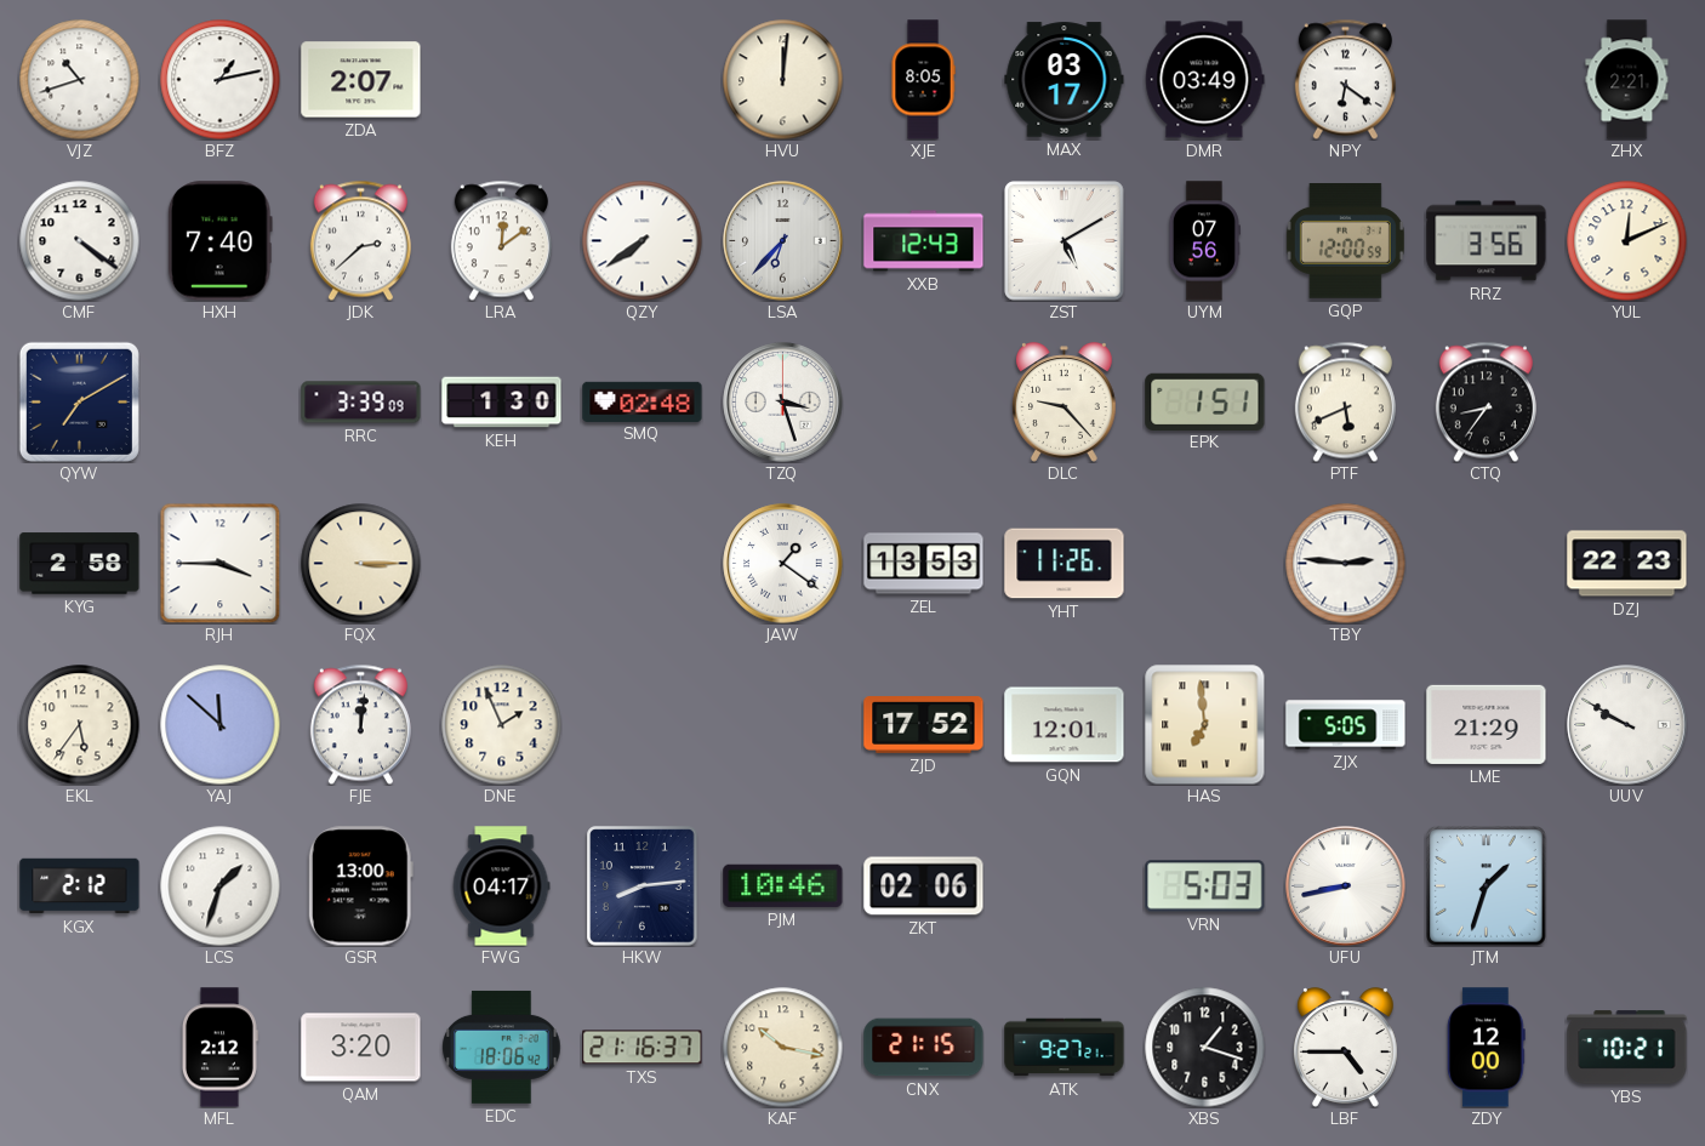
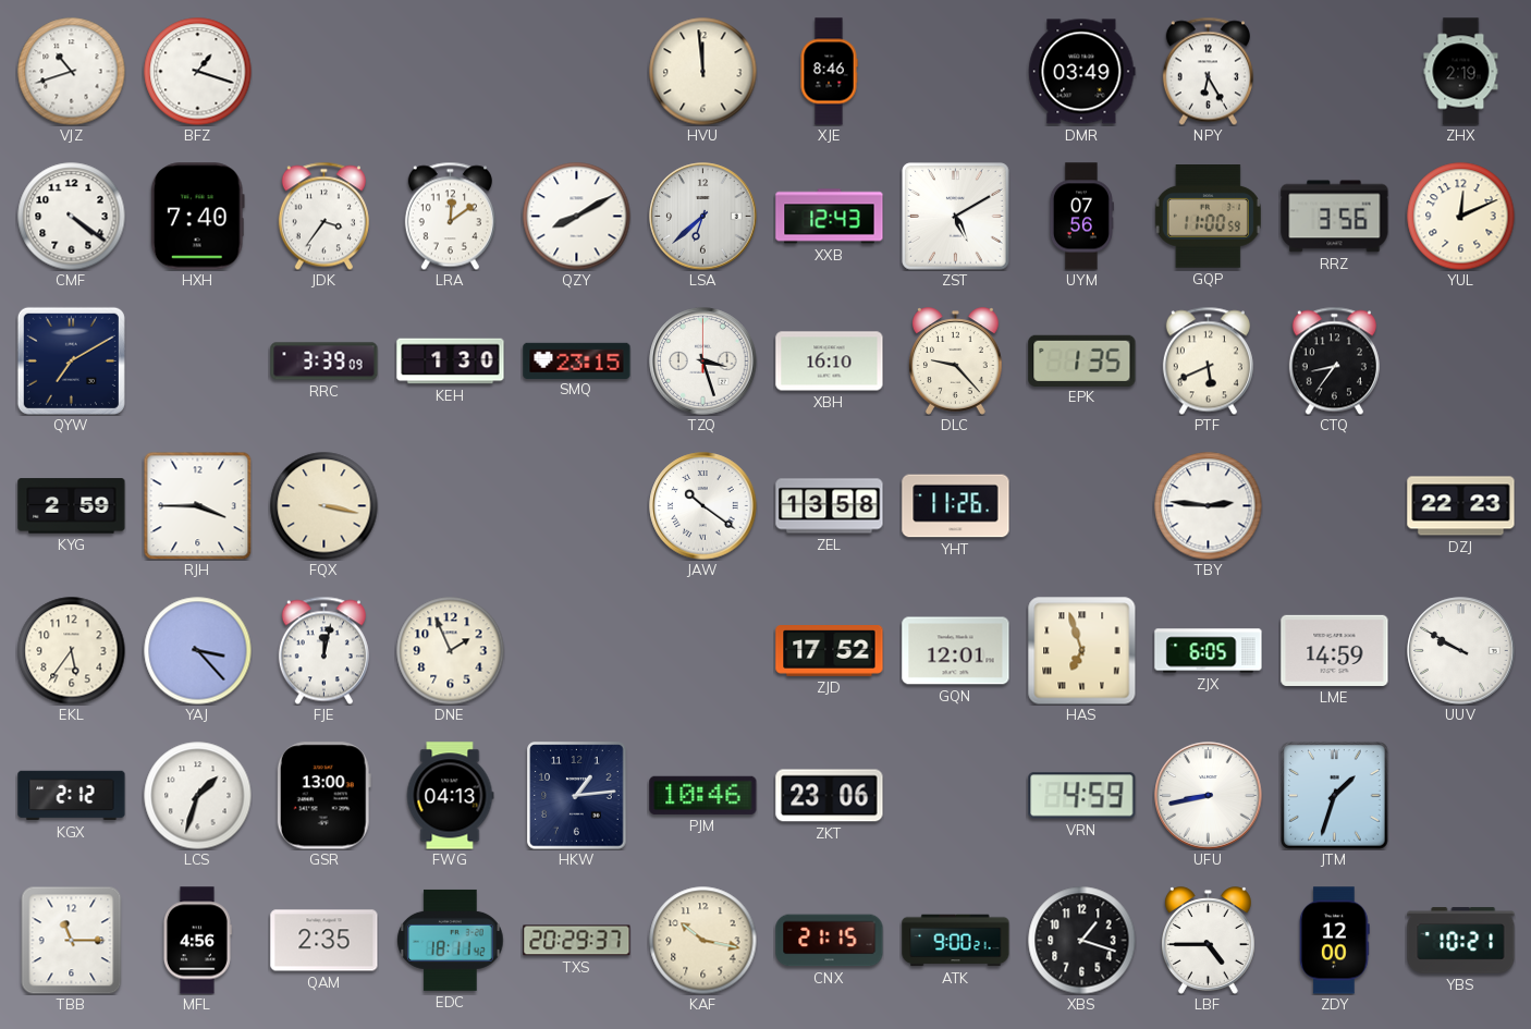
BFZ: 1:13 -> 1:18
ZDA: 2:07 -> none
HVU: 12:01 -> 11:59
XJE: 8:05 -> 8:46
MAX: 03:17 -> none
NPY: 6:21 -> 6:25
ZHX: 2:21 -> 2:19
JDK: 2:38 -> 3:36
QZY: 7:39 -> 8:10
LSA: 6:37 -> 6:38
GQP: 12:00 -> 11:00
SMQ: 02:48 -> 23:15
XBH: none -> 16:10
EPK: 1:51 -> 1:35
KYG: 2:58 -> 2:59
FQX: 3:15 -> 3:17
JAW: 1:21 -> 10:21
ZEL: 13:53 -> 13:58
YAJ: 11:52 -> 3:23
FJE: 12:01 -> 12:02
HAS: 6:59 -> 6:57
ZJX: 5:05 -> 6:05
LME: 21:29 -> 14:59
FWG: 04:17 -> 04:13
HKW: 8:14 -> 1:14
ZKT: 02:06 -> 23:06
VRN: 5:03 -> 4:59
TBB: none -> 11:15
MFL: 2:12 -> 4:56
QAM: 3:20 -> 2:35
EDC: 18:06 -> 18:11
TXS: 21:16 -> 20:29
ATK: 9:27 -> 9:00
